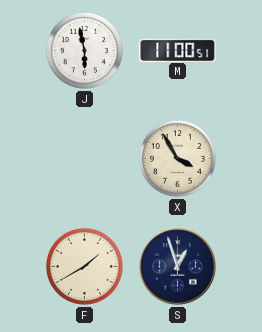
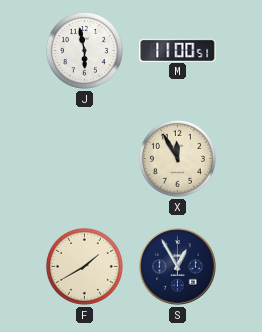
X: 3:55 -> 11:55
S: 12:57 -> 12:55
